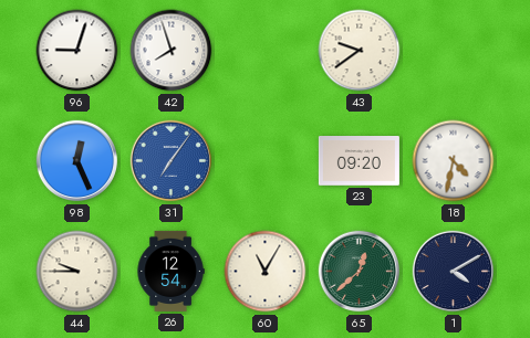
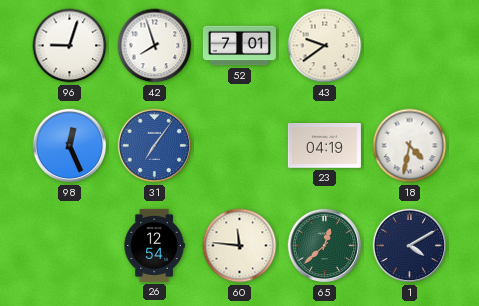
52: none -> 7:01
23: 09:20 -> 04:19
44: 9:45 -> none
60: 11:05 -> 11:46
